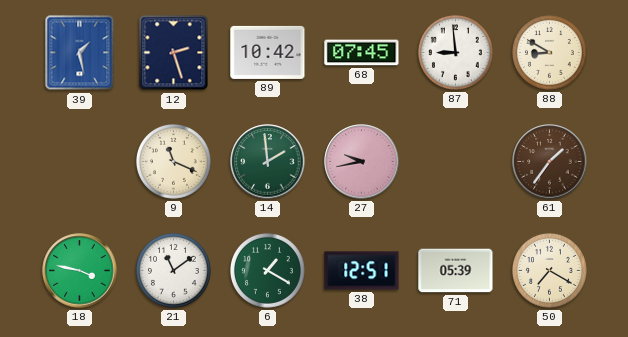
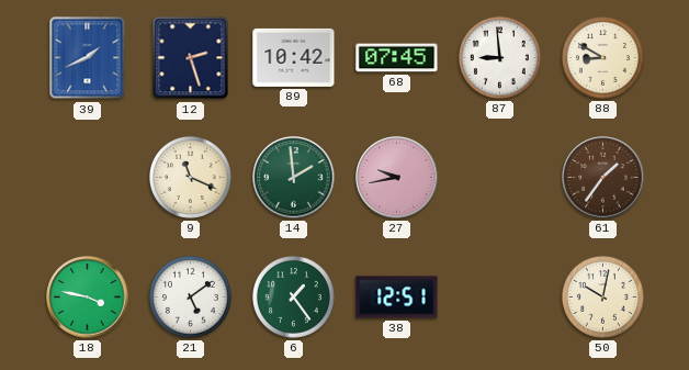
39: 1:28 -> 1:41
21: 11:09 -> 5:09
6: 1:20 -> 1:24
71: 05:39 -> none
50: 7:20 -> 10:02
